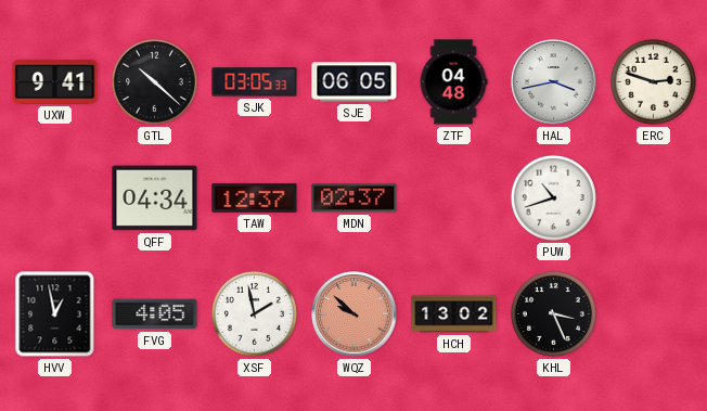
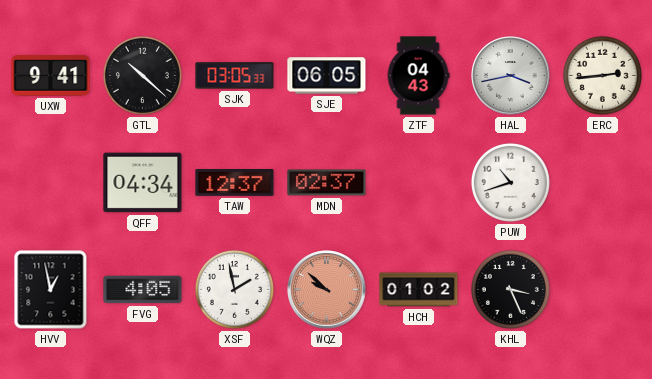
ZTF: 04:48 -> 04:43
ERC: 2:48 -> 2:44
HCH: 13:02 -> 01:02
